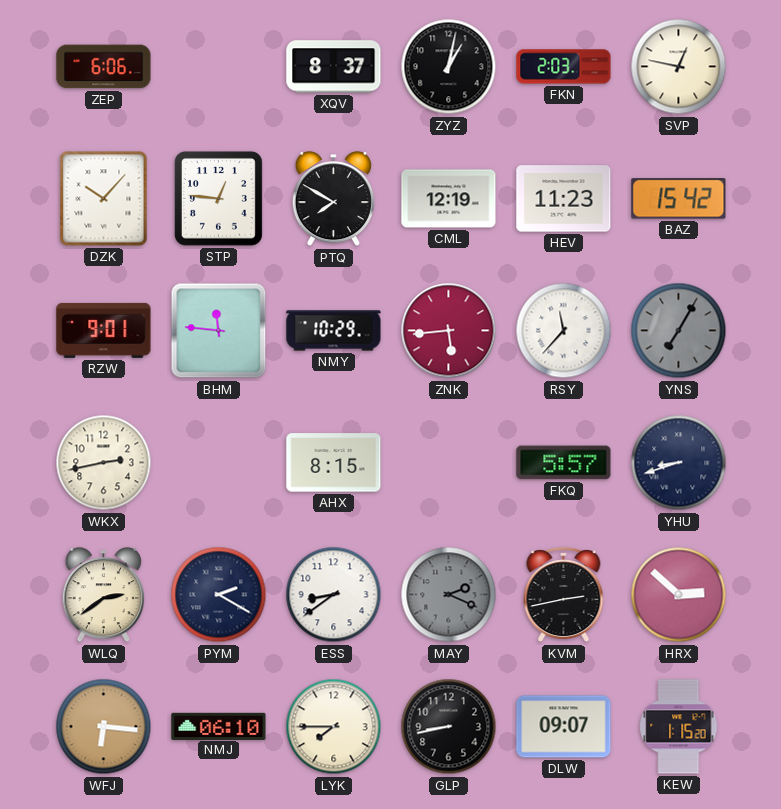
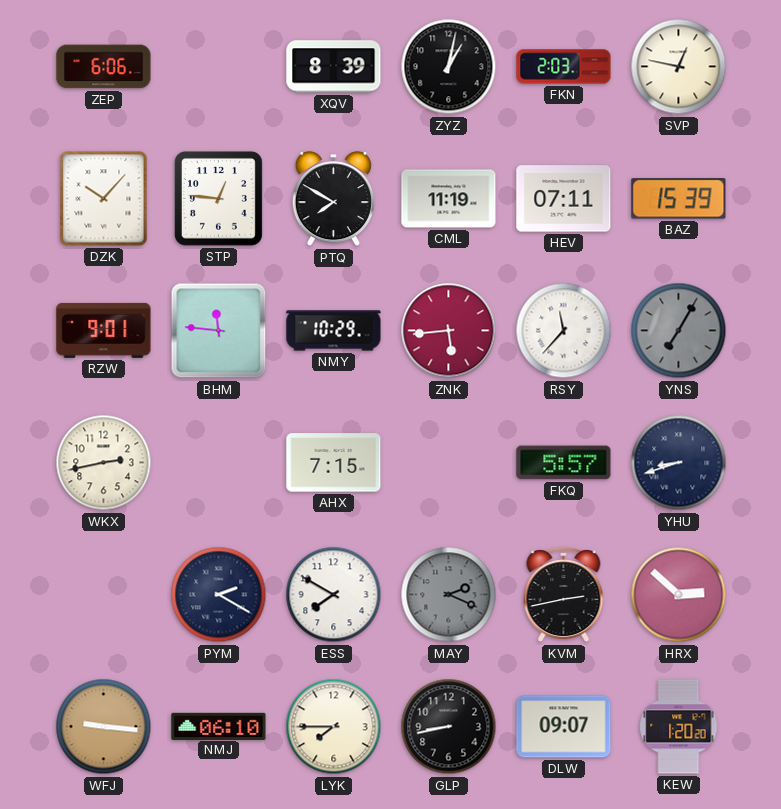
XQV: 8:37 -> 8:39
CML: 12:19 -> 11:19
HEV: 11:23 -> 07:11
BAZ: 15:42 -> 15:39
AHX: 8:15 -> 7:15
WLQ: 2:39 -> none
ESS: 8:39 -> 7:50
WFJ: 6:16 -> 9:16
KEW: 1:15 -> 1:20
